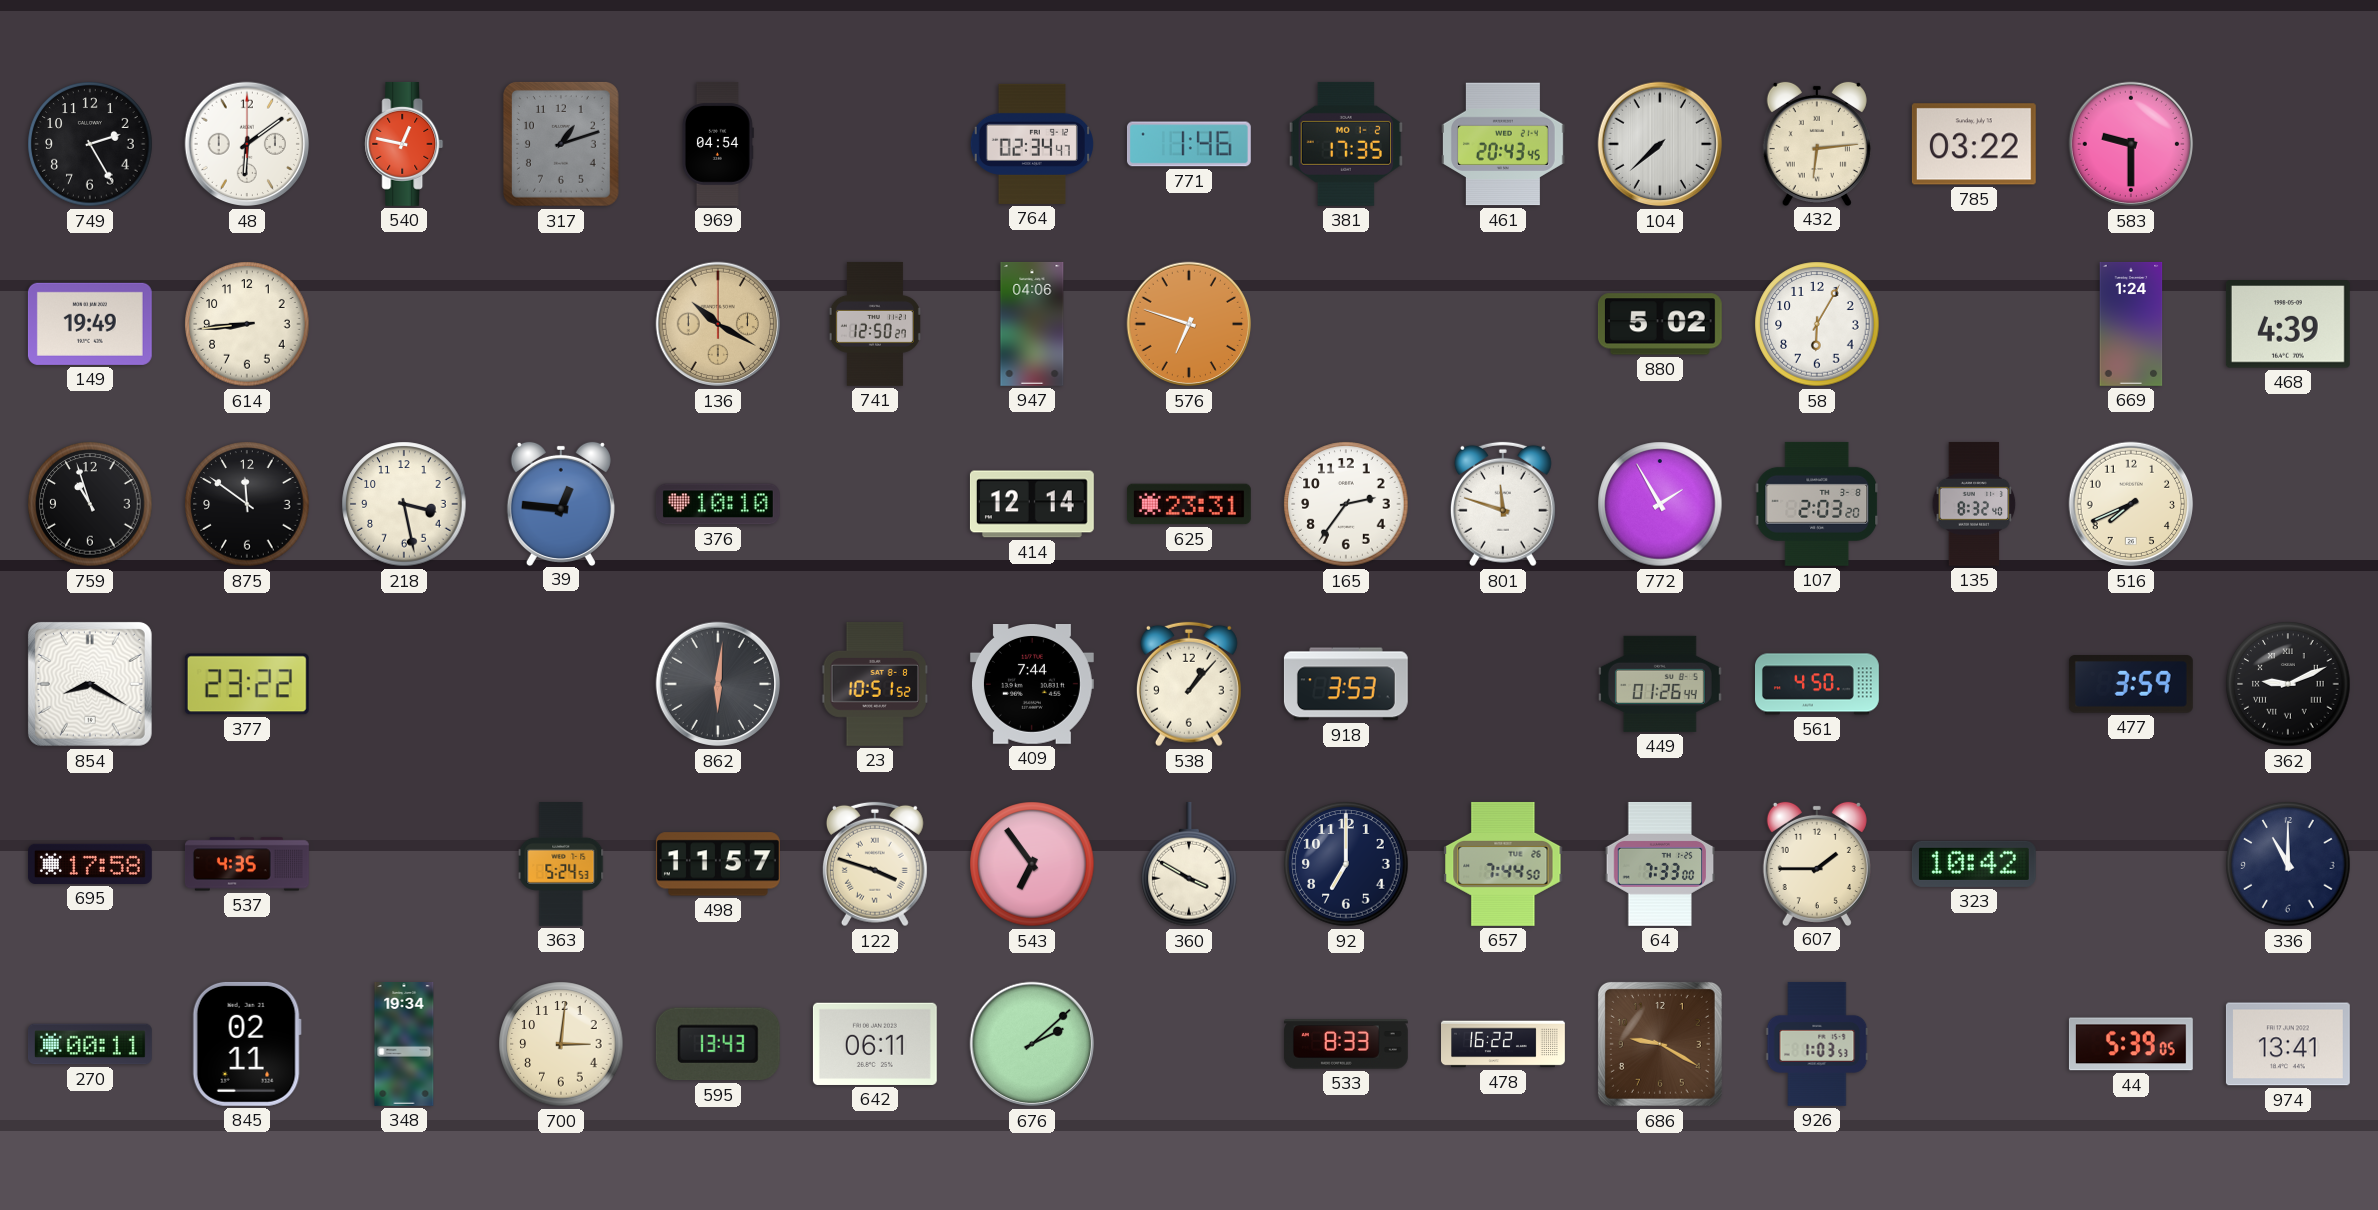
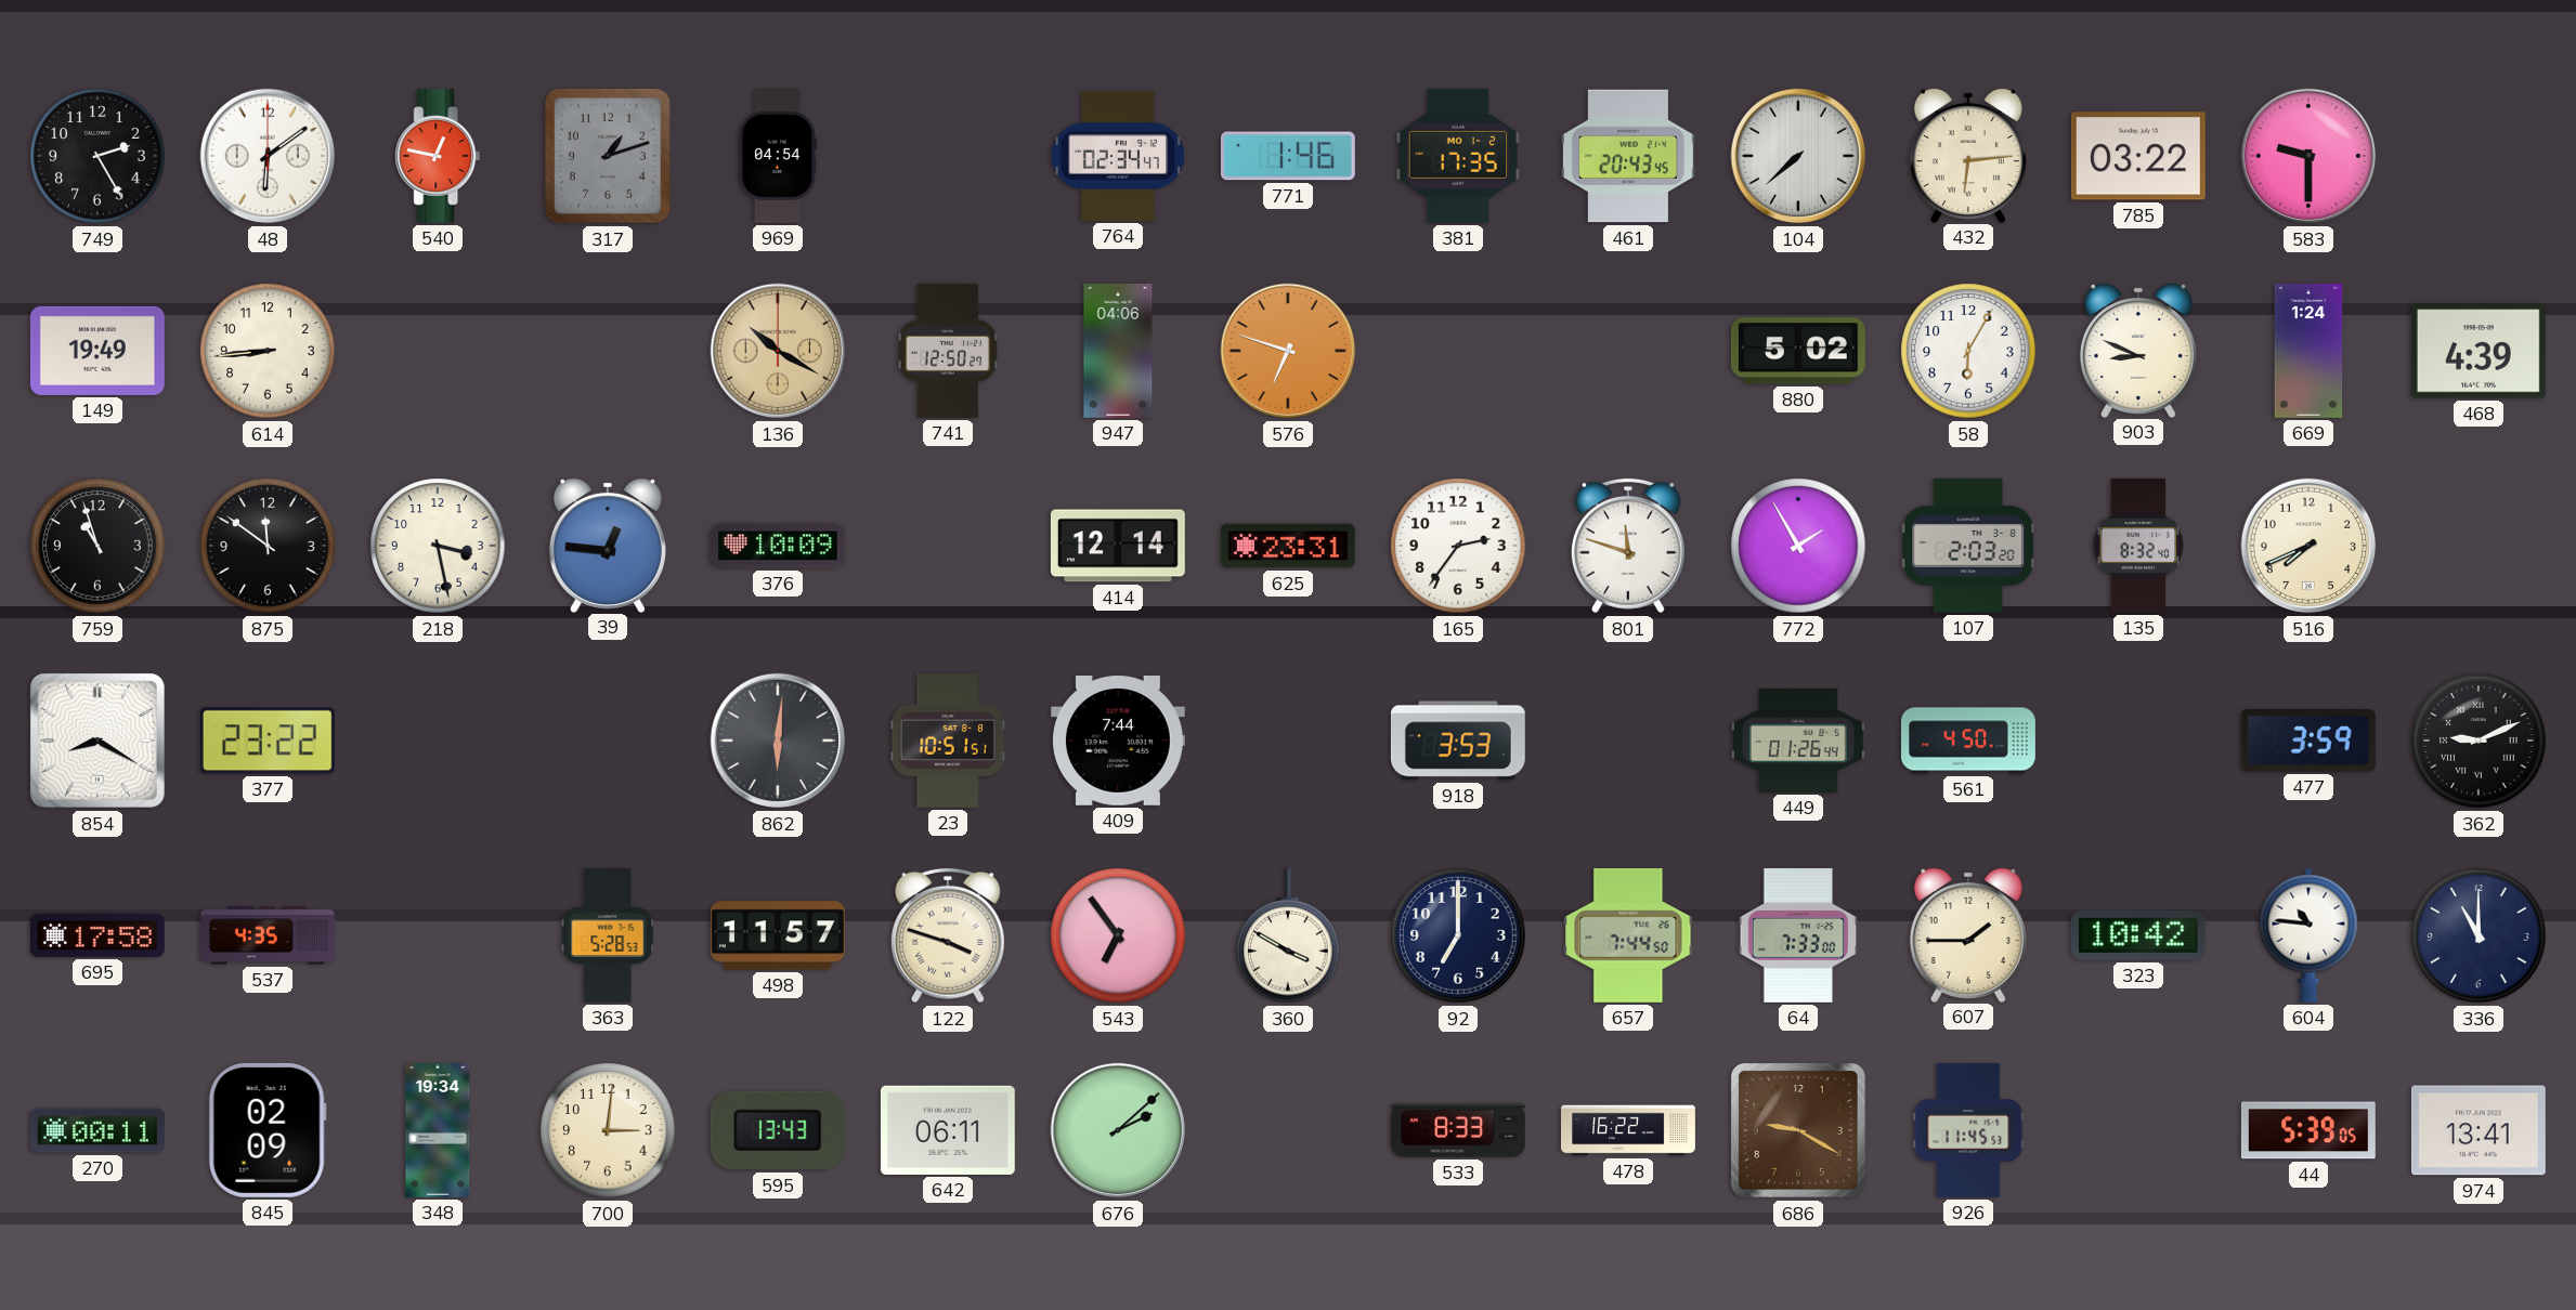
903: none -> 8:49
376: 10:10 -> 10:09
23: 10:51:52 -> 10:51:51
538: 1:07 -> none
363: 5:24 -> 5:28
604: none -> 10:46
845: 02:11 -> 02:09
926: 1:03 -> 11:45
